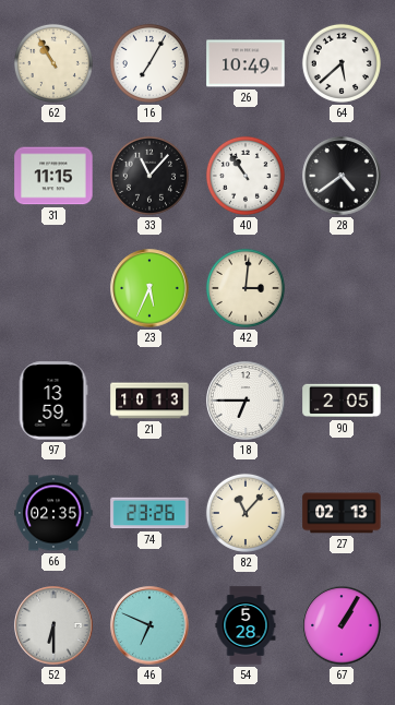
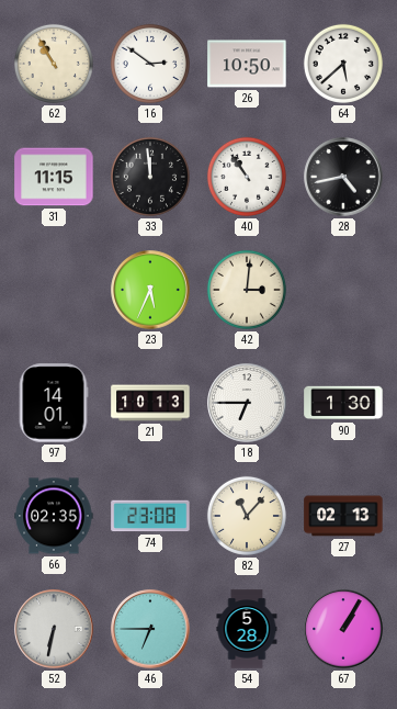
16: 7:05 -> 2:51
26: 10:49 -> 10:50
33: 11:07 -> 11:59
28: 4:39 -> 4:43
97: 13:59 -> 14:01
90: 2:05 -> 1:30
74: 23:26 -> 23:08
52: 6:30 -> 6:32
46: 6:49 -> 6:45
